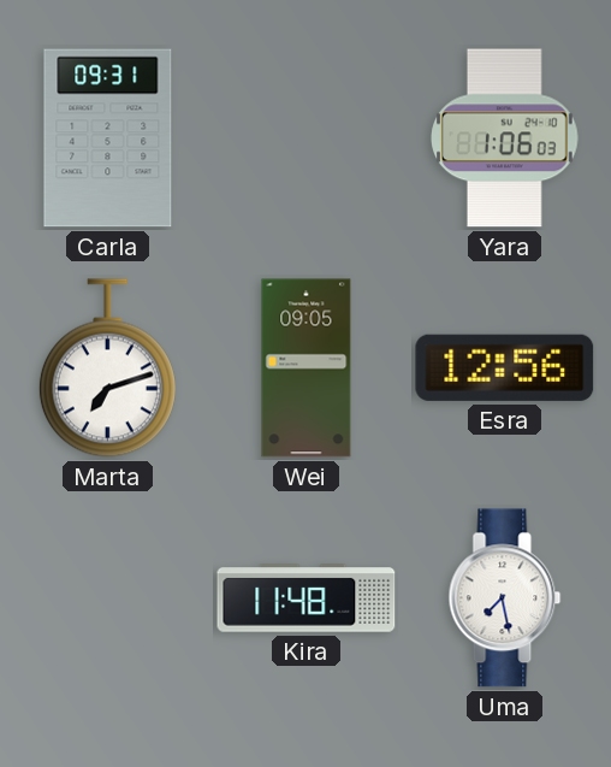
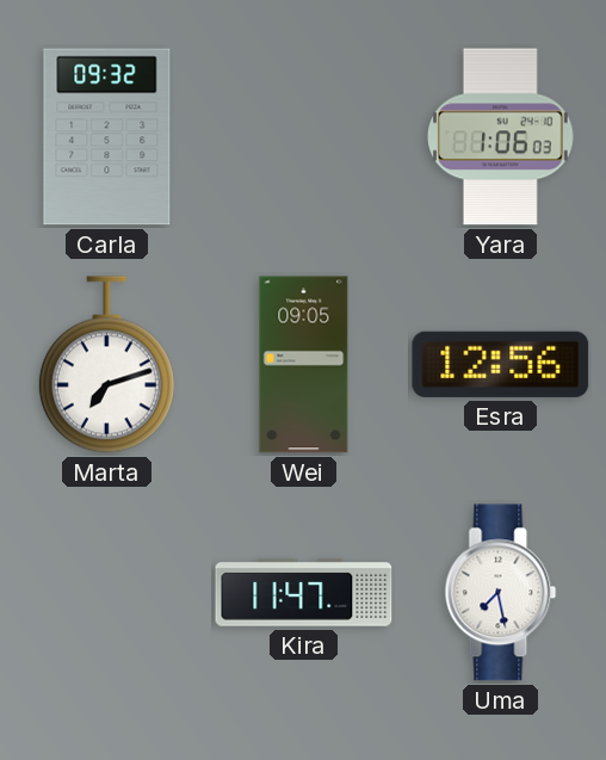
Carla: 09:31 -> 09:32
Kira: 11:48 -> 11:47
